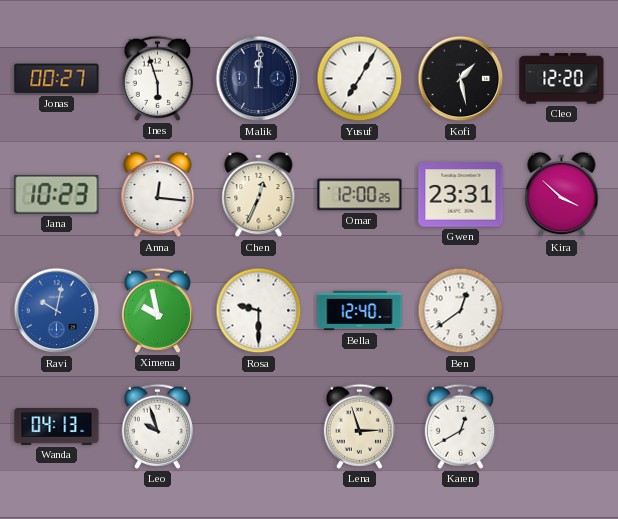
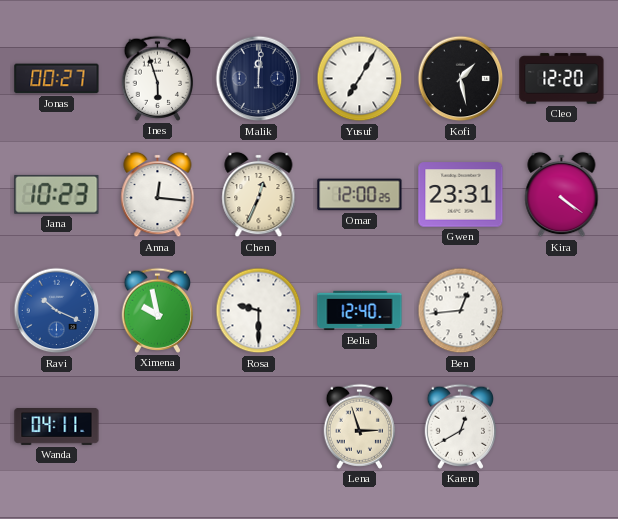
Kira: 3:52 -> 4:21
Ravi: 10:02 -> 10:19
Ben: 12:39 -> 12:44
Wanda: 04:13 -> 04:11
Leo: 9:57 -> none
